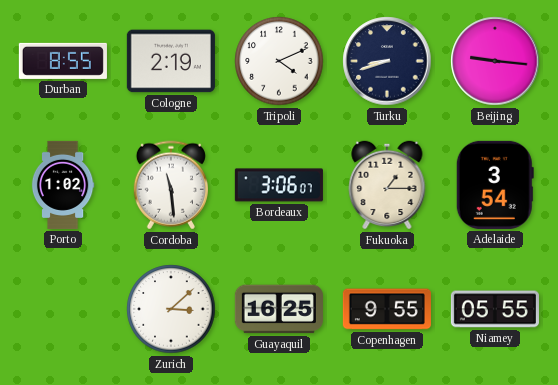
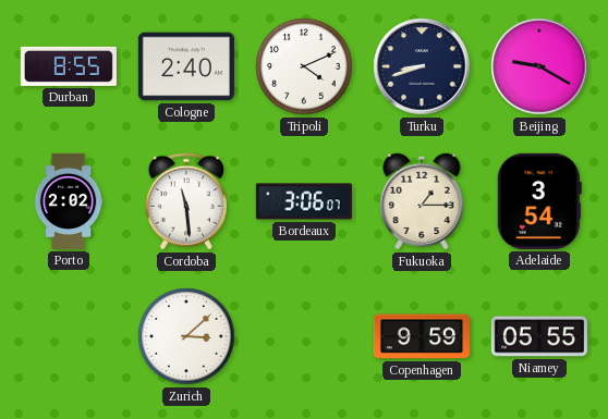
Cologne: 2:19 -> 2:40
Beijing: 9:16 -> 9:20
Porto: 1:02 -> 2:02
Guayaquil: 16:25 -> none
Copenhagen: 9:55 -> 9:59
